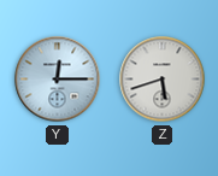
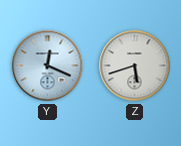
Y: 12:15 -> 12:19
